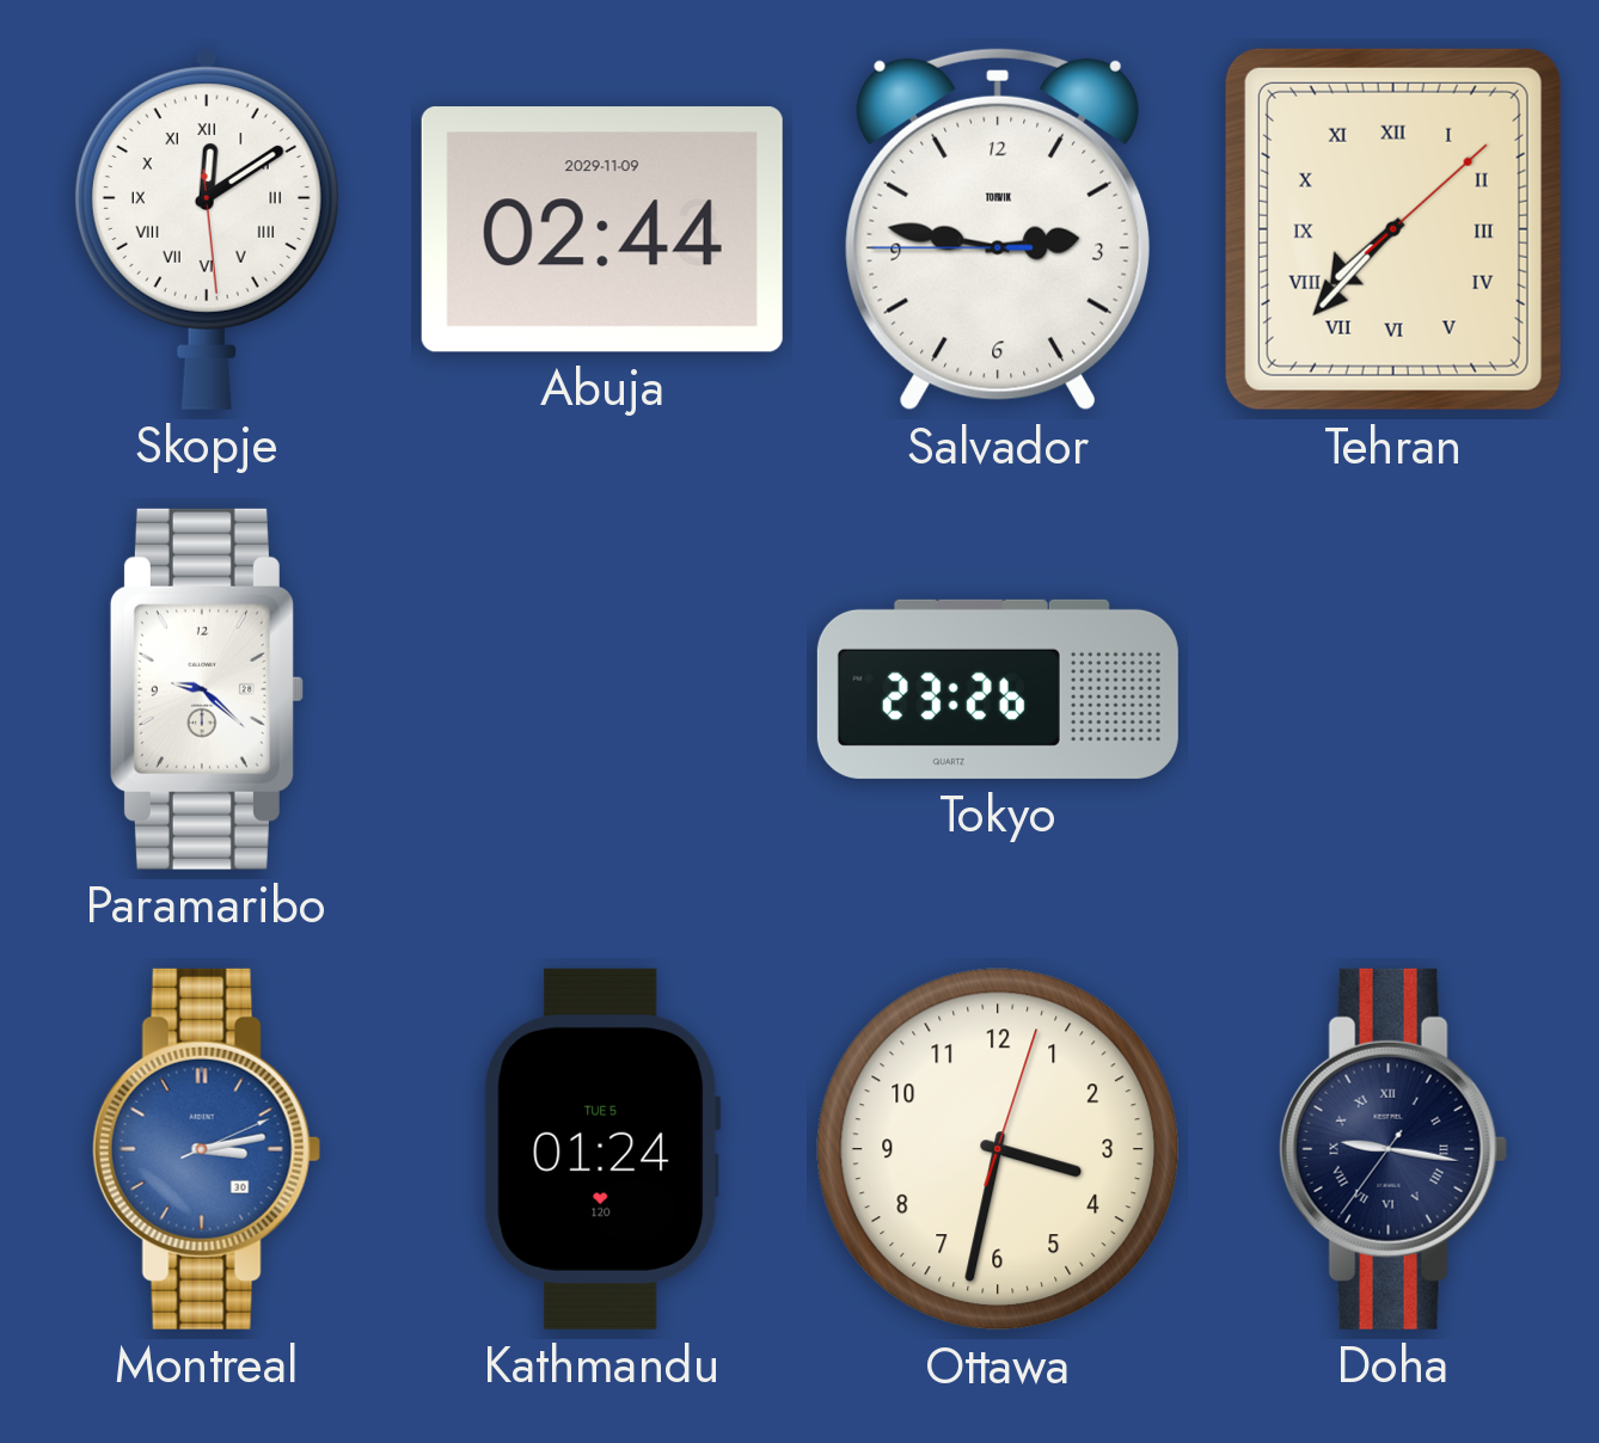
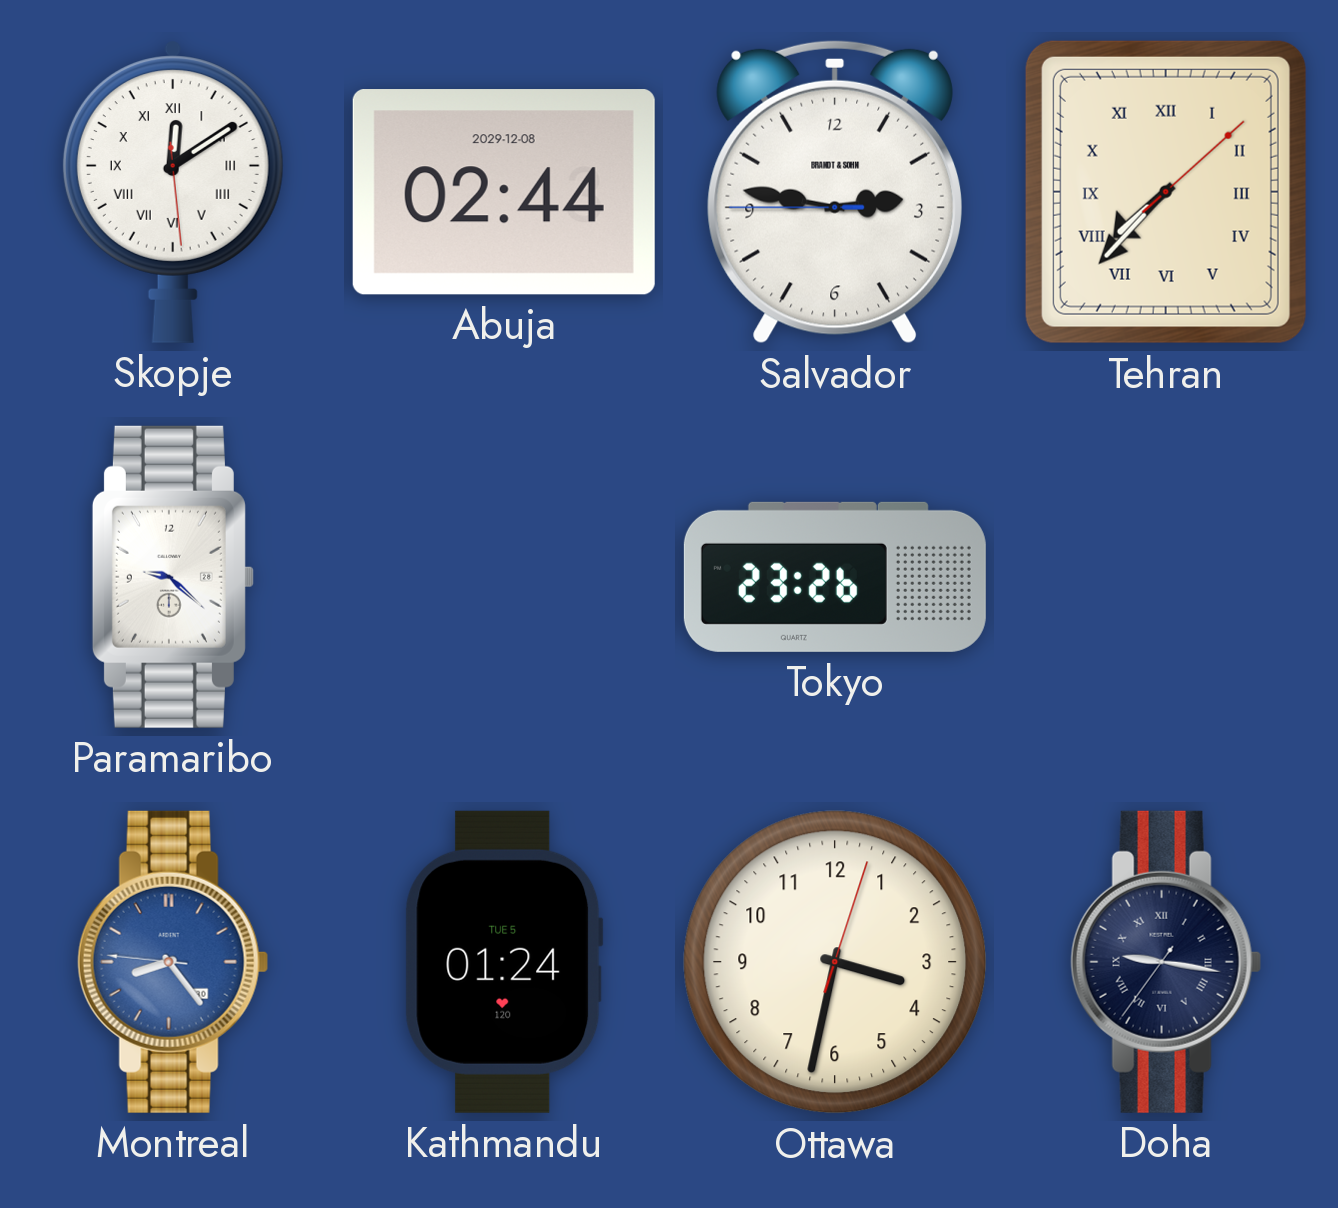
Abuja date: 2029-11-09 -> 2029-12-08
Salvador brand: TORVIK -> BRANDT & SOHN
Montreal: 3:13 -> 8:23
